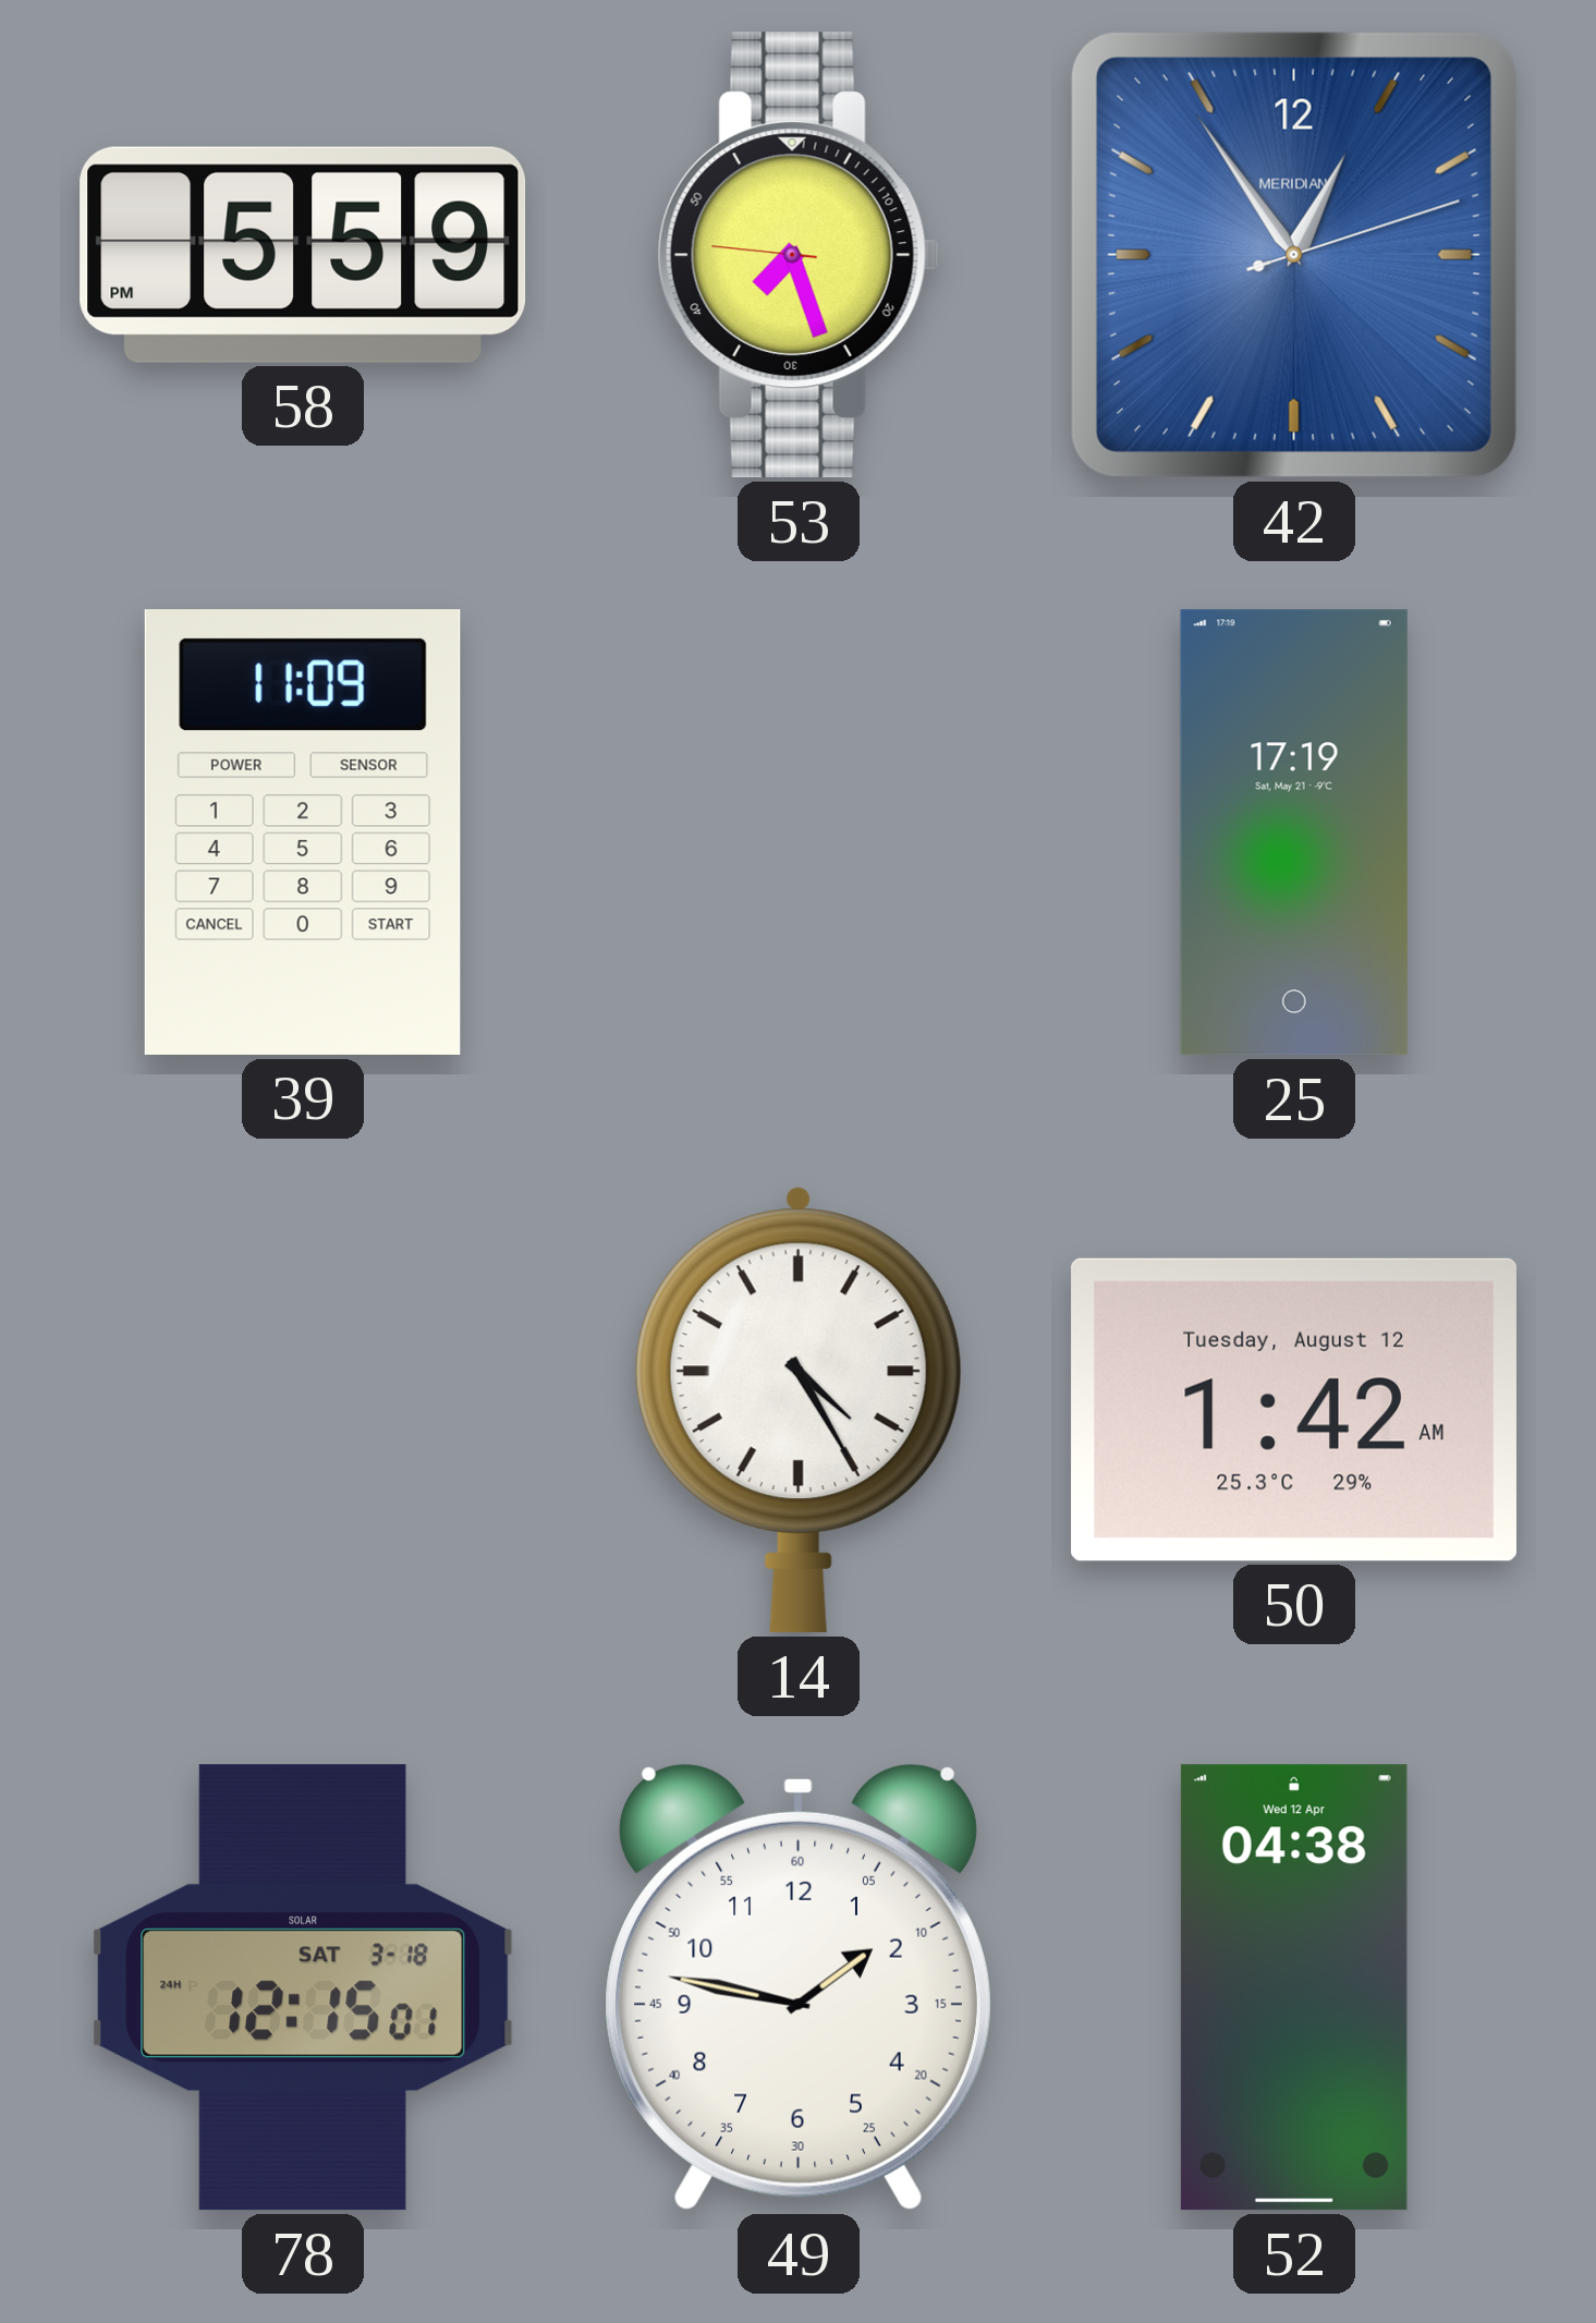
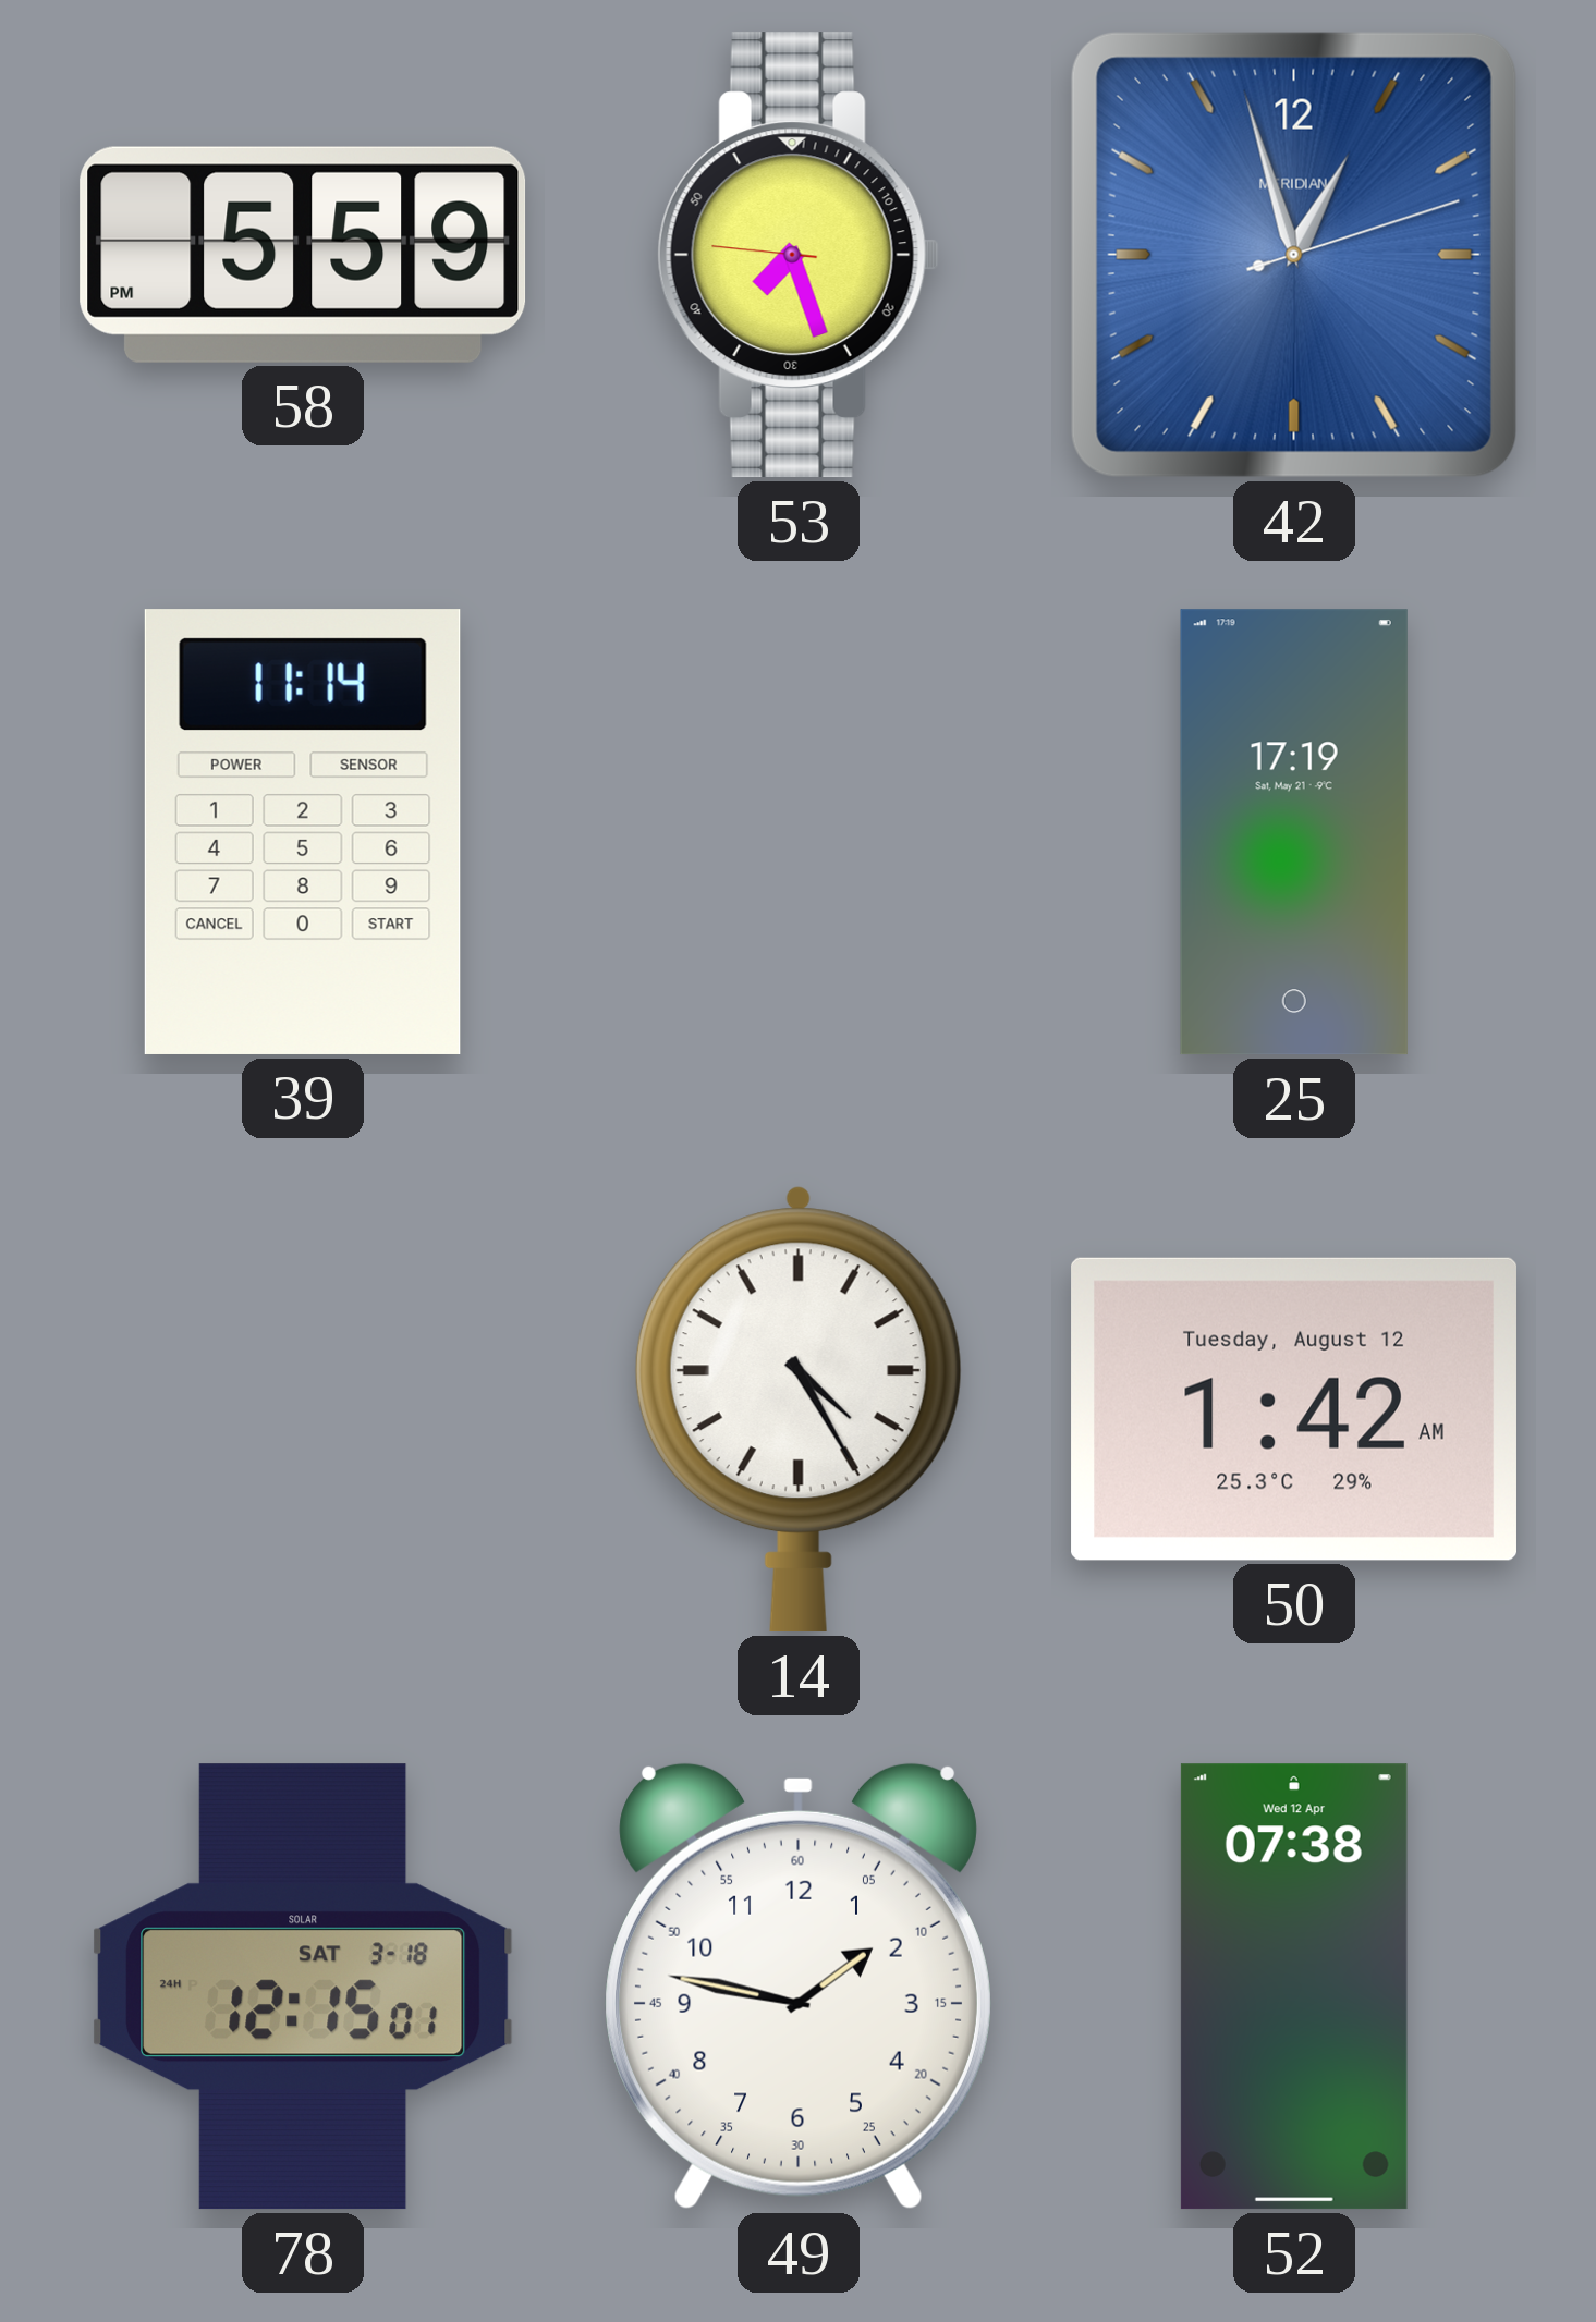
42: 12:54 -> 12:57
39: 11:09 -> 11:14
52: 04:38 -> 07:38
